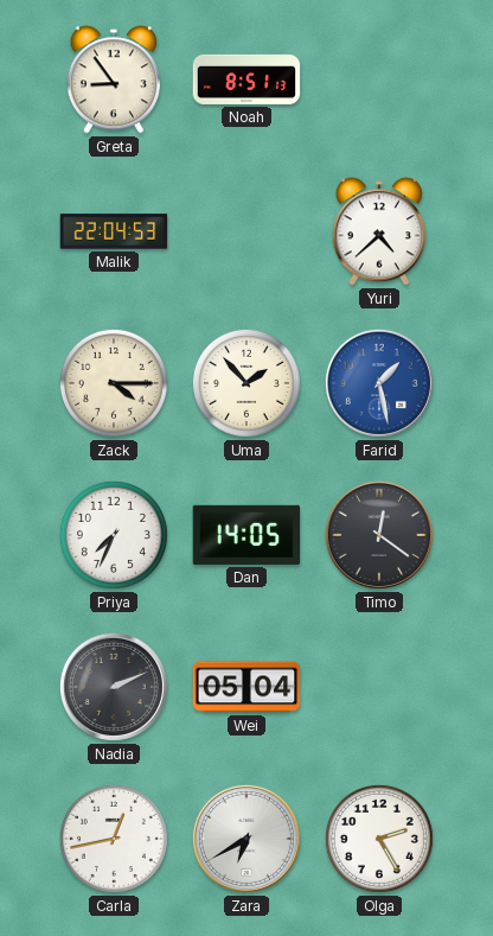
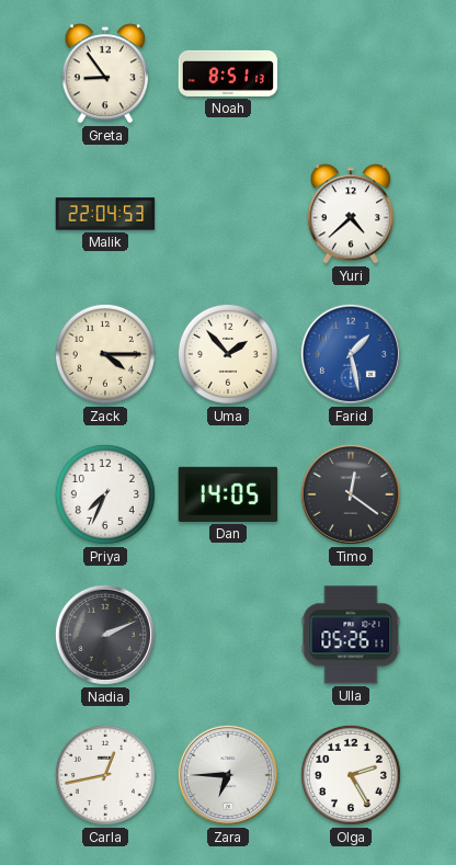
Wei: 05:04 -> none
Ulla: none -> 05:26
Zara: 6:40 -> 6:45
